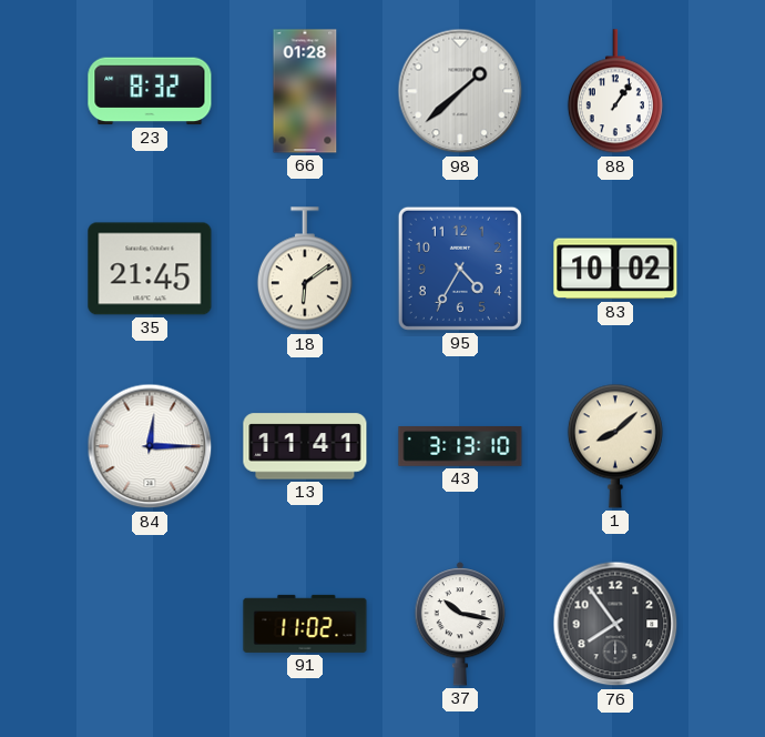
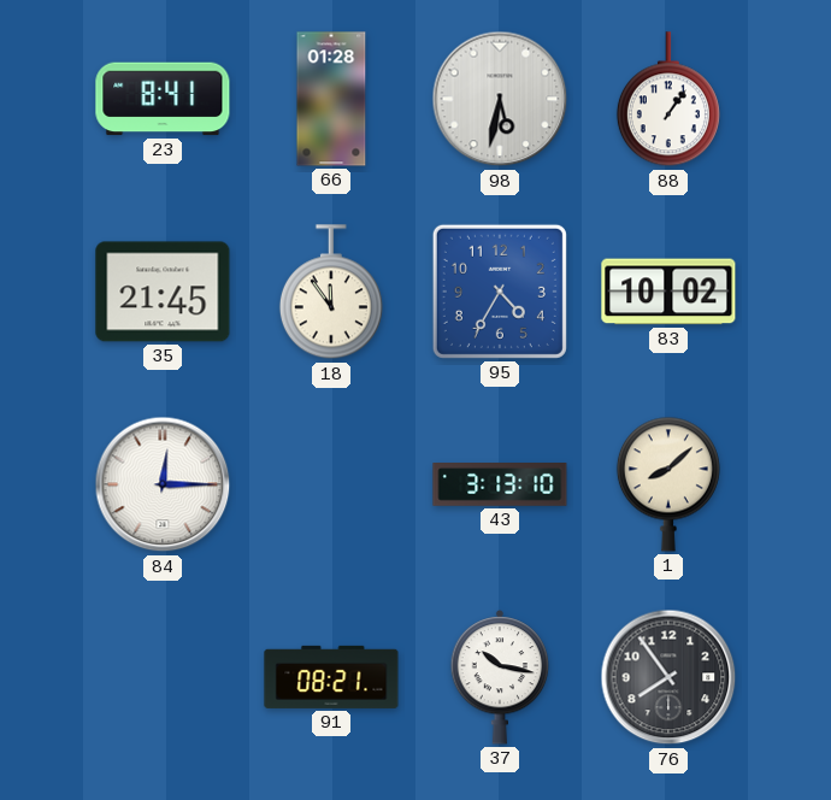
23: 8:32 -> 8:41
98: 1:38 -> 5:32
18: 6:09 -> 11:54
13: 11:41 -> none
91: 11:02 -> 08:21
